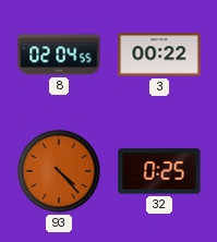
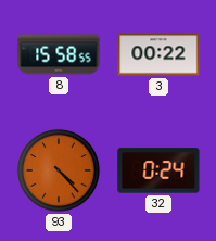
8: 02:04 -> 15:58
32: 0:25 -> 0:24
